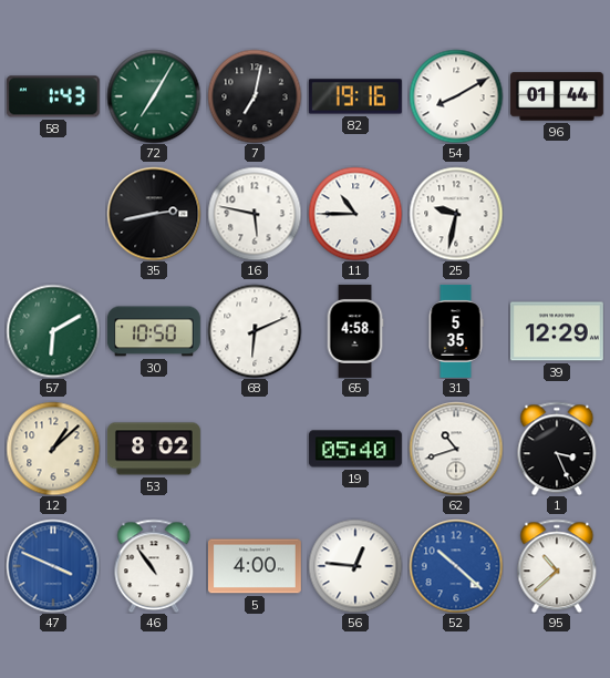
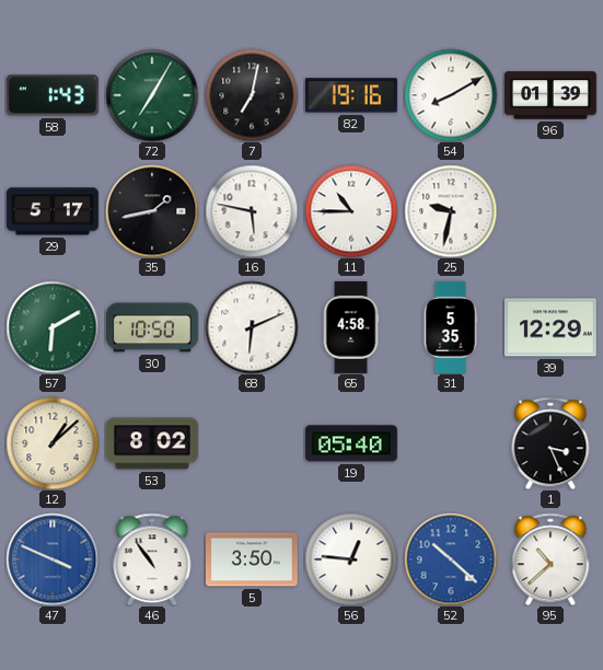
96: 01:44 -> 01:39
29: none -> 5:17
35: 2:43 -> 1:43
62: 10:42 -> none
5: 4:00 -> 3:50
